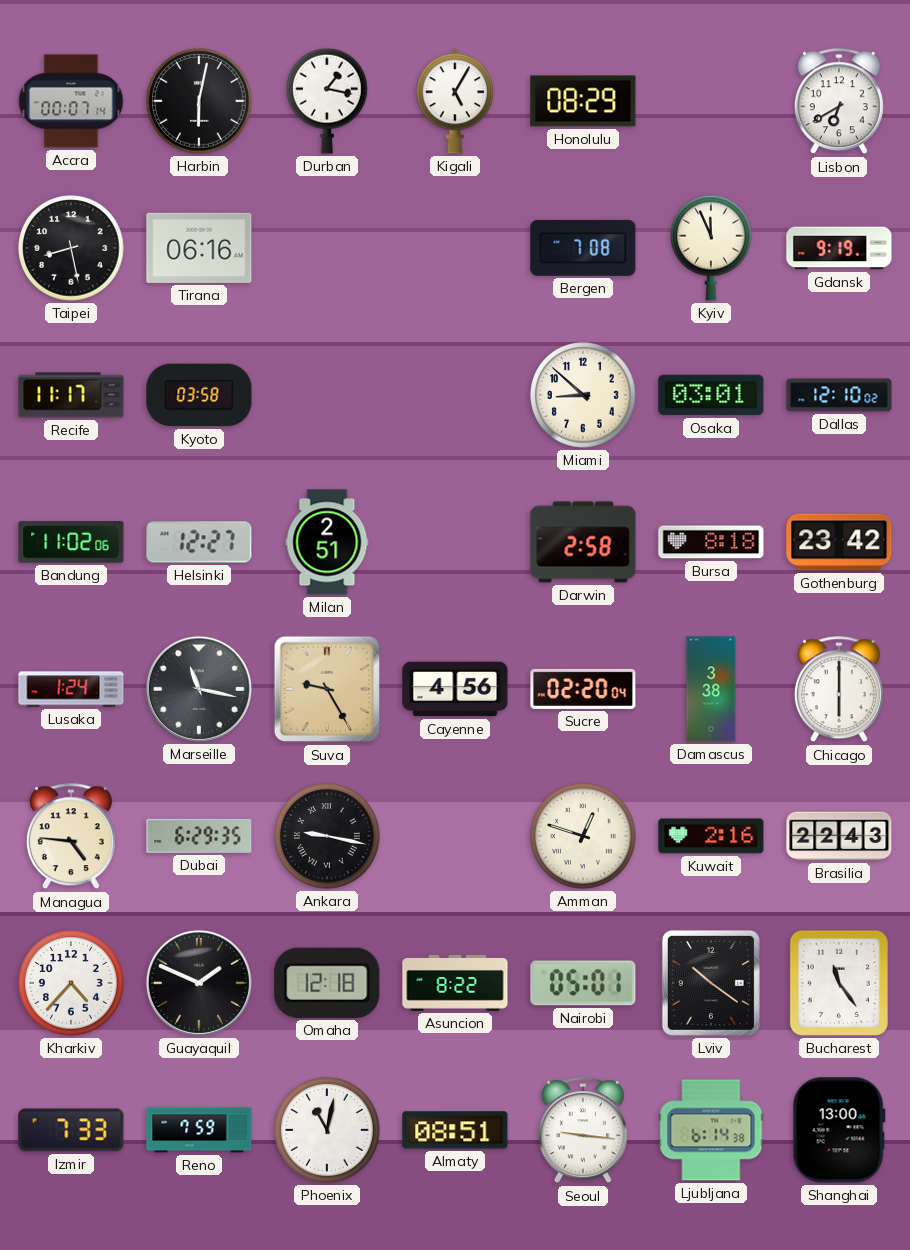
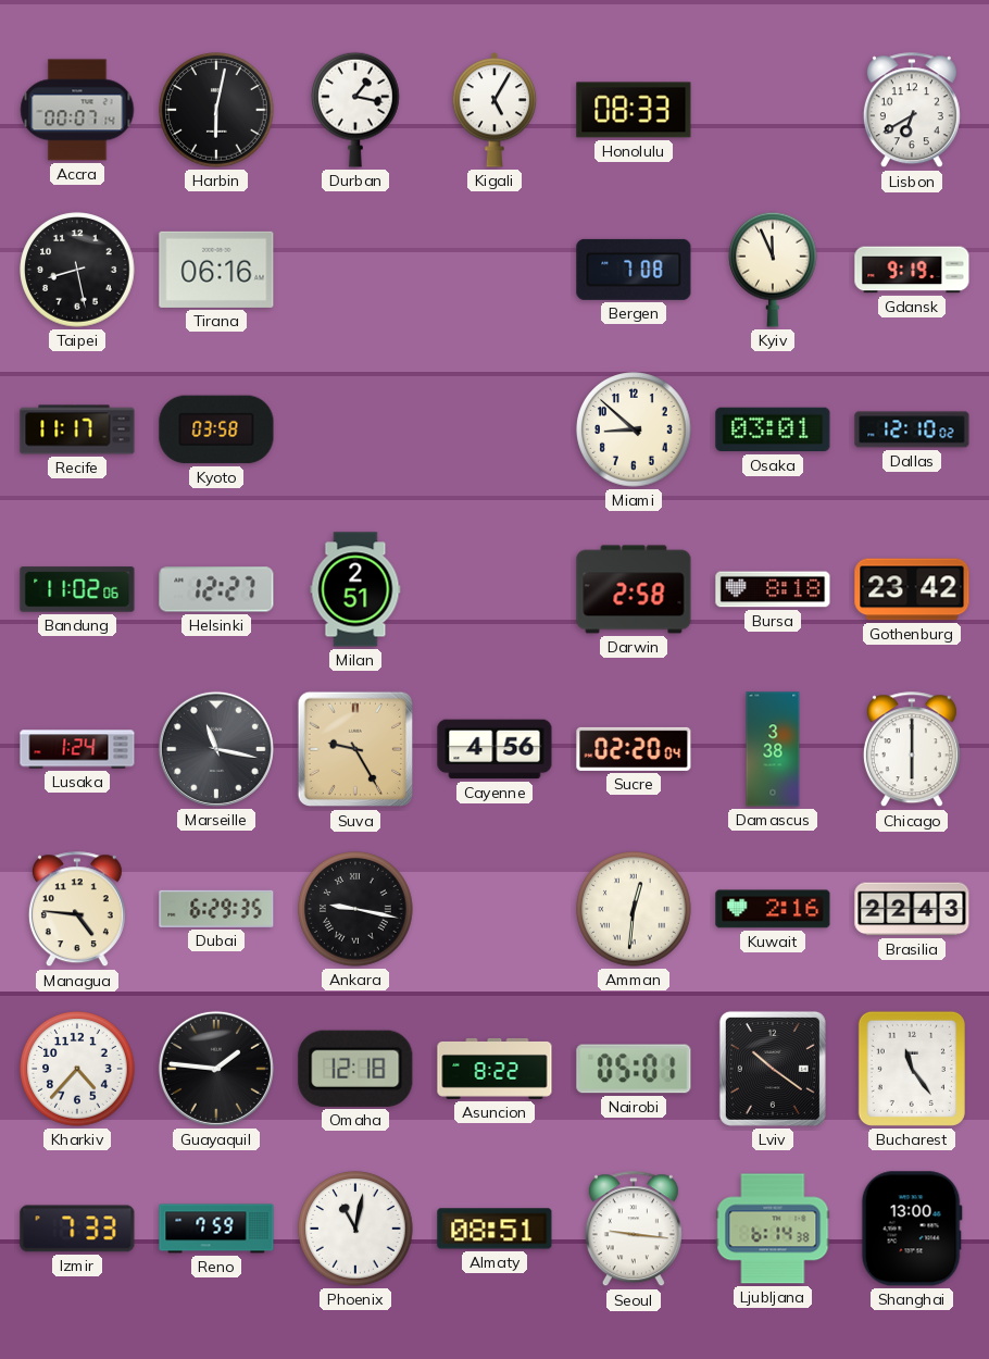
Honolulu: 08:29 -> 08:33
Amman: 12:48 -> 12:31
Guayaquil: 1:49 -> 1:46
